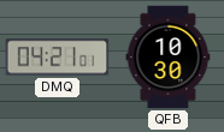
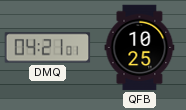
QFB: 10:30 -> 10:25
